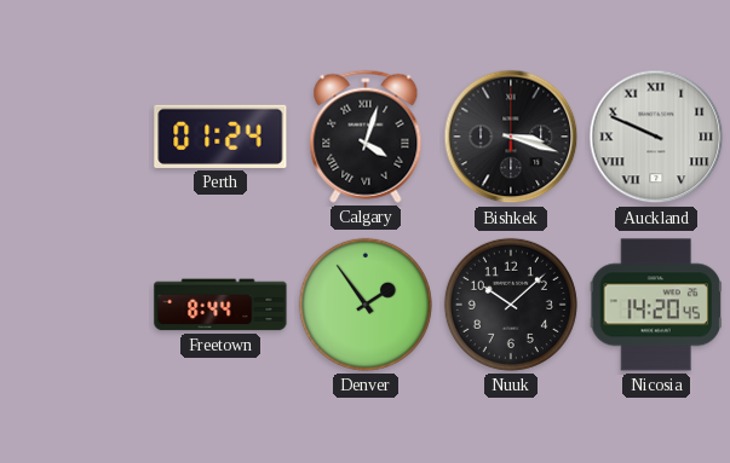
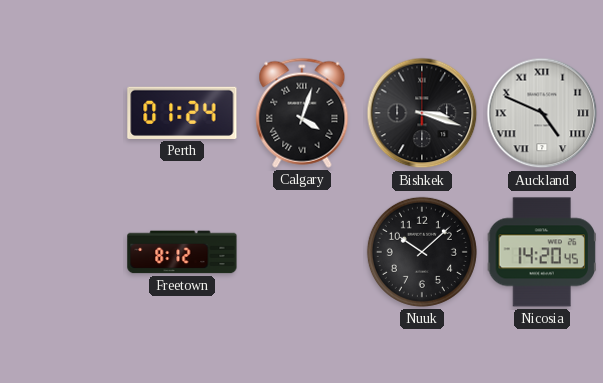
Auckland: 9:49 -> 4:49
Freetown: 8:44 -> 8:12
Denver: 1:54 -> none
